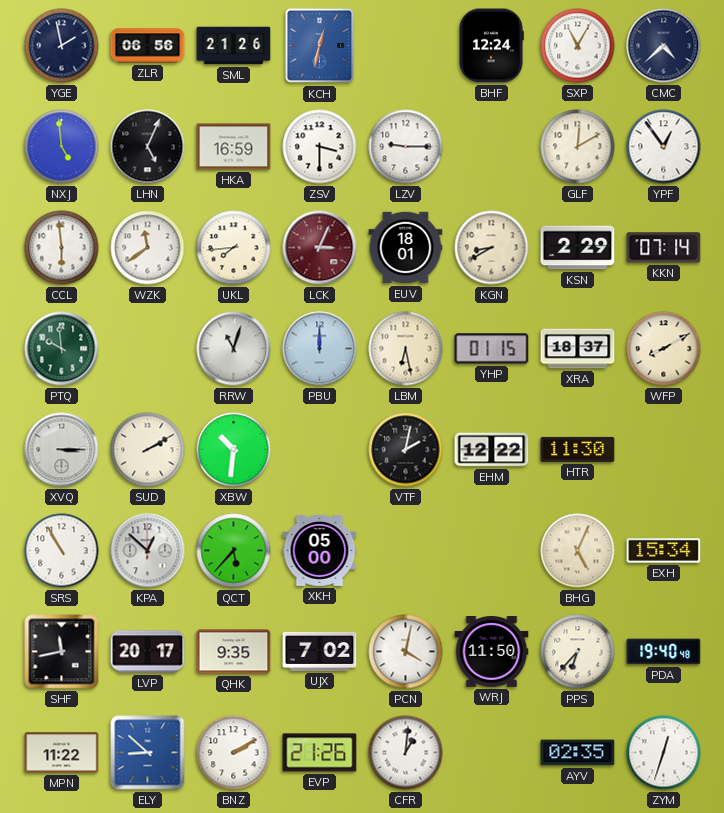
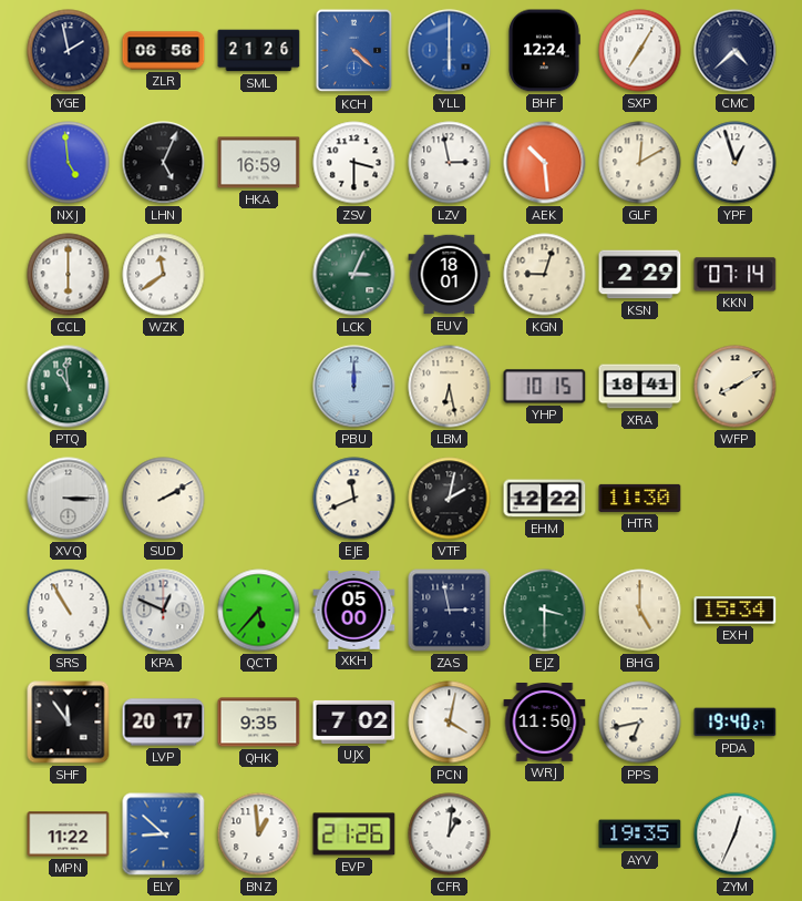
KCH: 12:32 -> 4:22
YLL: none -> 6:00
SXP: 11:05 -> 7:05
LZV: 9:15 -> 2:58
AEK: none -> 10:29
YPF: 12:54 -> 12:57
CCL: 5:59 -> 6:00
UKL: 7:44 -> none
LCK dial: burgundy -> green
KGN: 8:40 -> 9:03
PTQ: 9:59 -> 10:59
RRW: 11:03 -> none
YHP: 01:15 -> 10:15
XRA: 18:37 -> 18:41
XBW: 10:31 -> none
EJE: none -> 11:41
KPA: 12:52 -> 12:49
ZAS: none -> 2:58
EJZ: none -> 3:30
BHG: 5:04 -> 5:00
SHF: 11:43 -> 11:54
PPS: 6:37 -> 6:43
PDA: 19:40:48 -> 19:40:27
BNZ: 2:10 -> 12:59
AYV: 02:35 -> 19:35
ZYM: 12:33 -> 12:34
